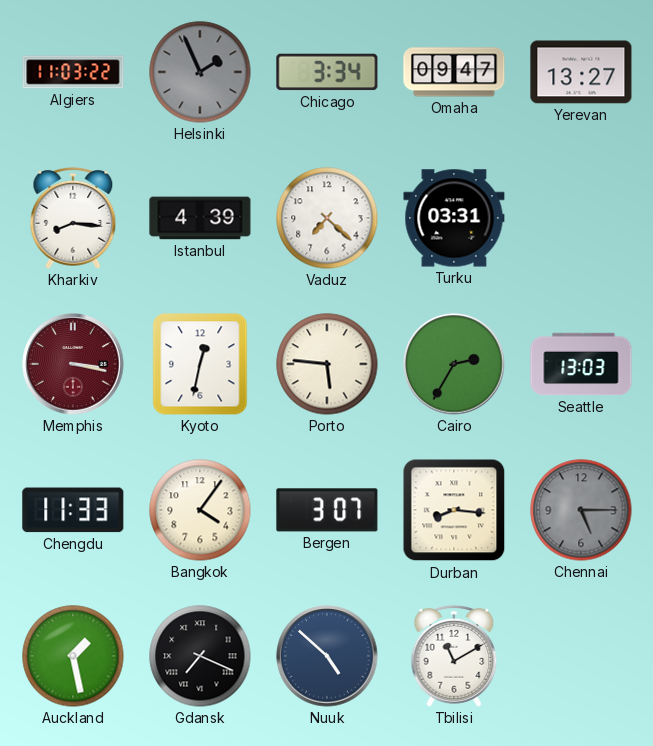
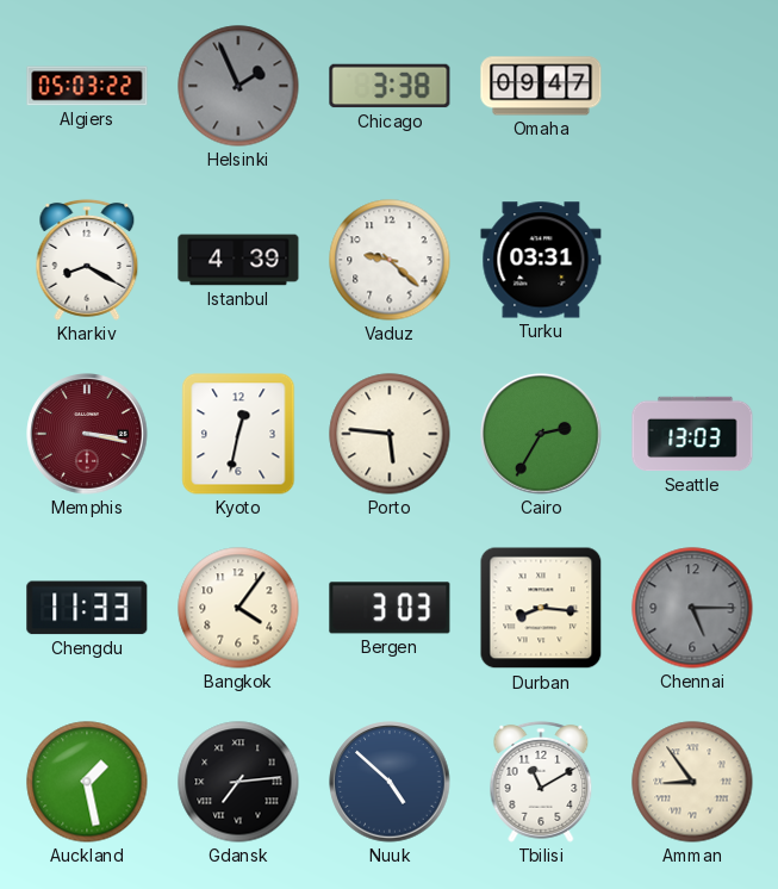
Algiers: 11:03 -> 05:03
Chicago: 3:34 -> 3:38
Yerevan: 13:27 -> none
Kharkiv: 8:16 -> 8:20
Vaduz: 7:22 -> 9:22
Bergen: 3:07 -> 3:03
Gdansk: 7:19 -> 7:14
Amman: none -> 8:54
